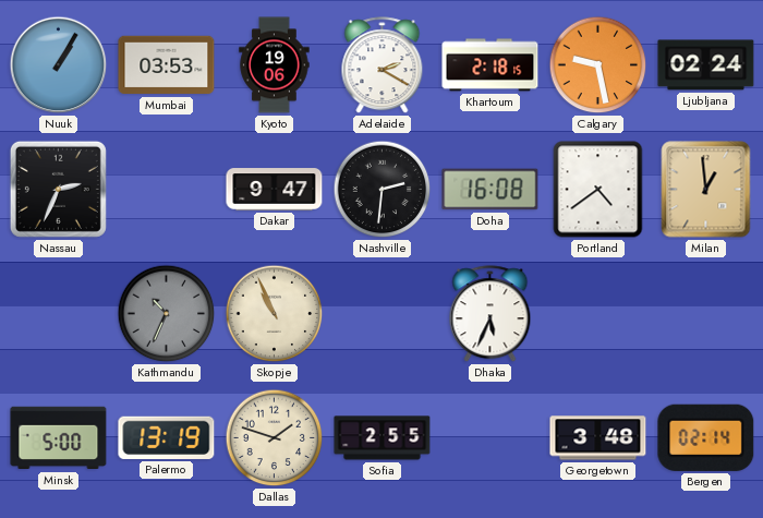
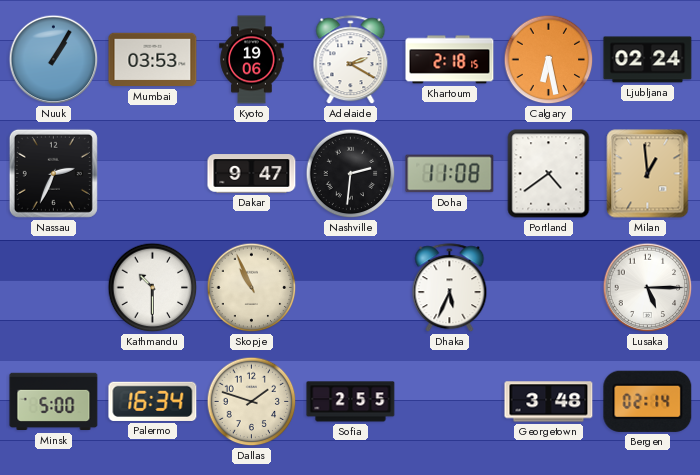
Calgary: 9:28 -> 6:28
Doha: 16:08 -> 11:08
Kathmandu: 10:34 -> 10:30
Kathmandu dial: grey -> white
Lusaka: none -> 5:15
Palermo: 13:19 -> 16:34
